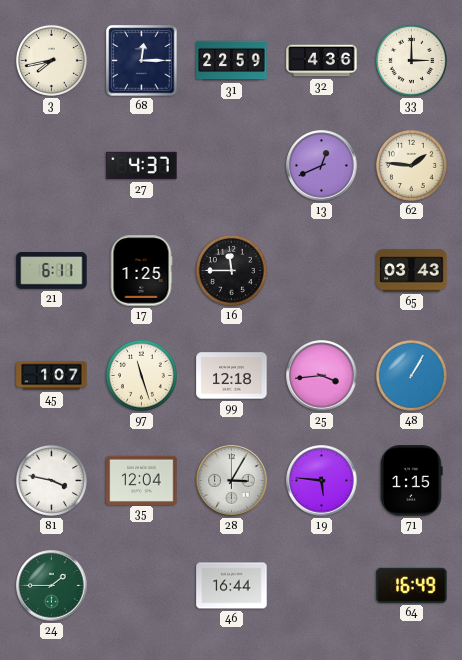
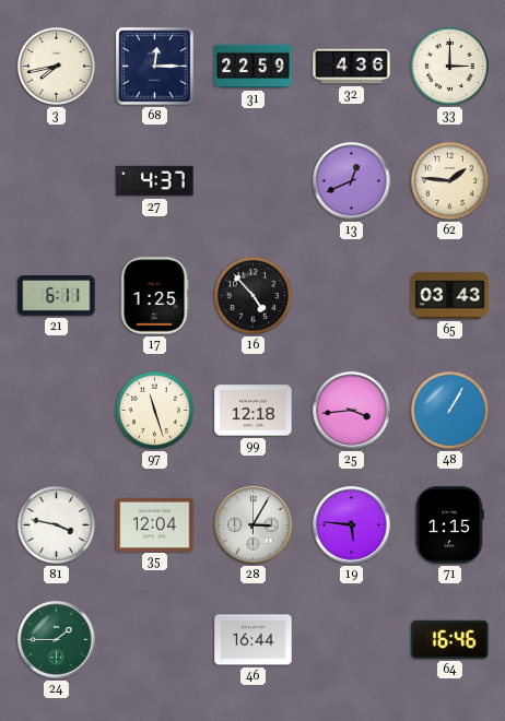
16: 11:45 -> 4:53
45: 1:07 -> none
64: 16:49 -> 16:46
